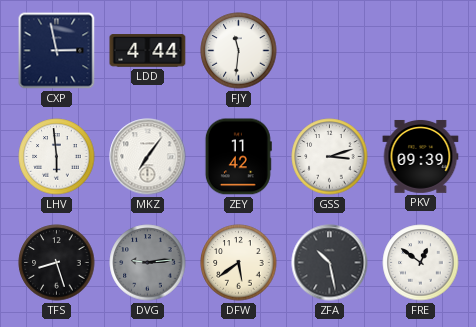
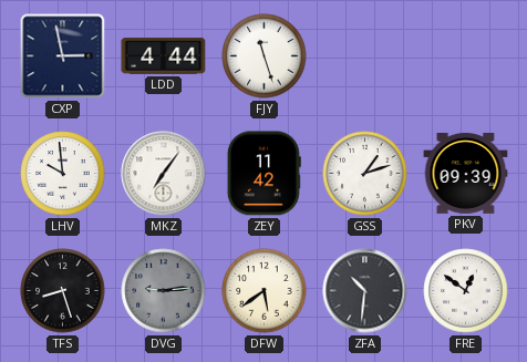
FJY: 11:31 -> 11:27
LHV: 5:59 -> 9:59
GSS: 3:12 -> 1:12
ZFA: 10:28 -> 10:31
